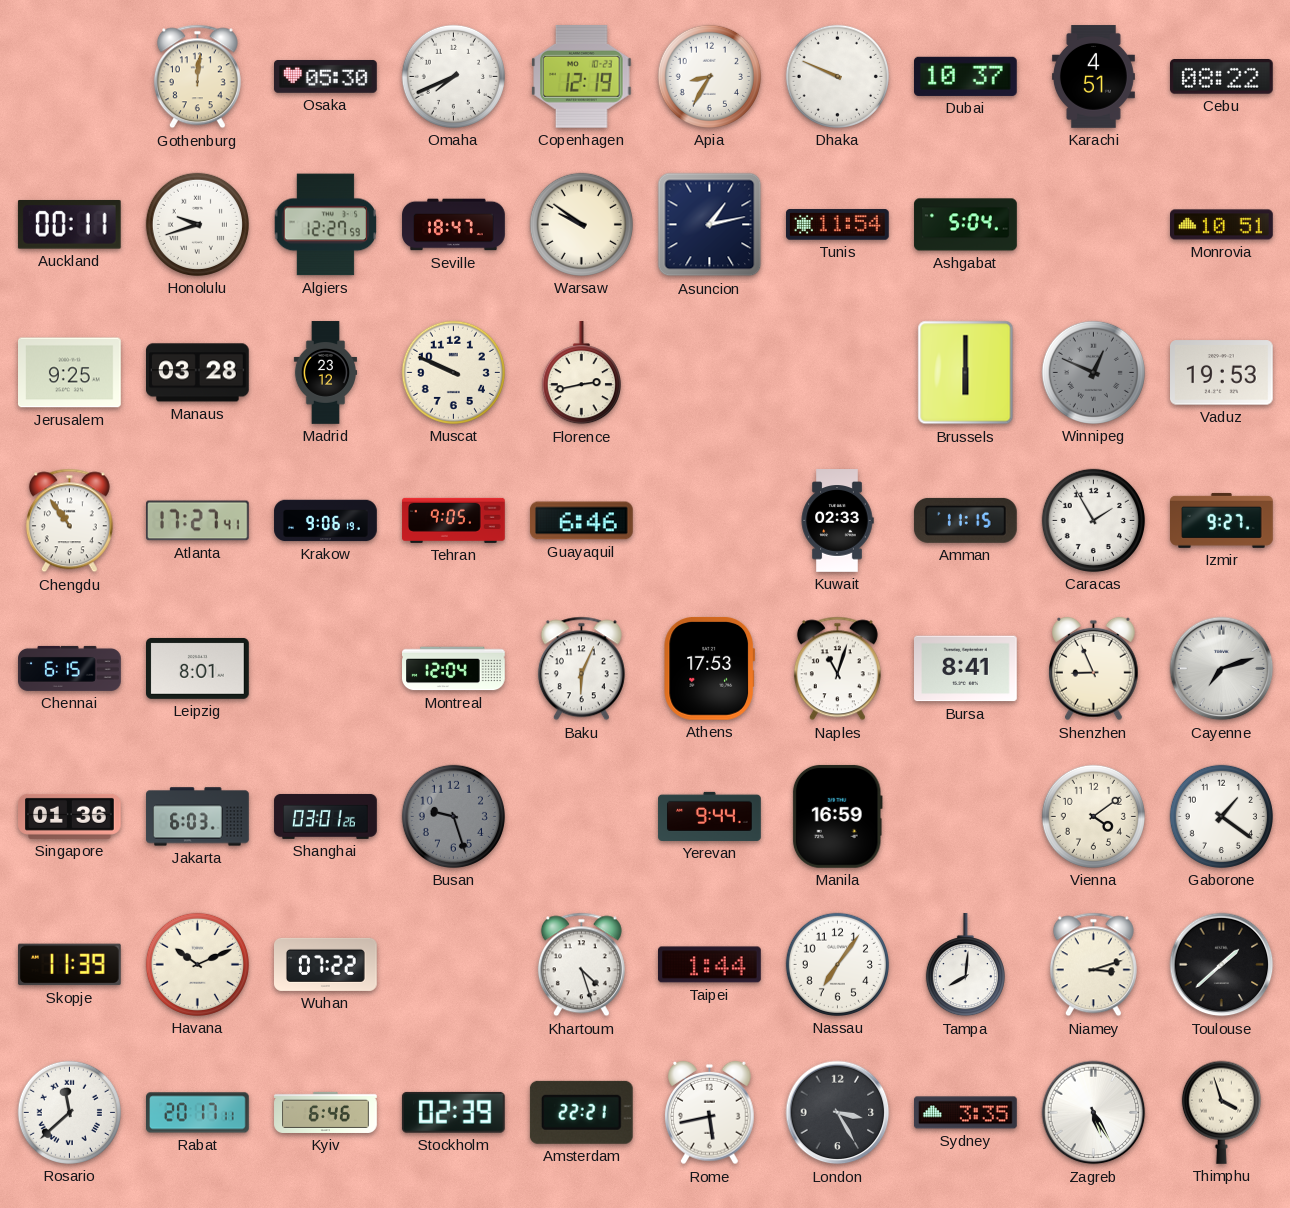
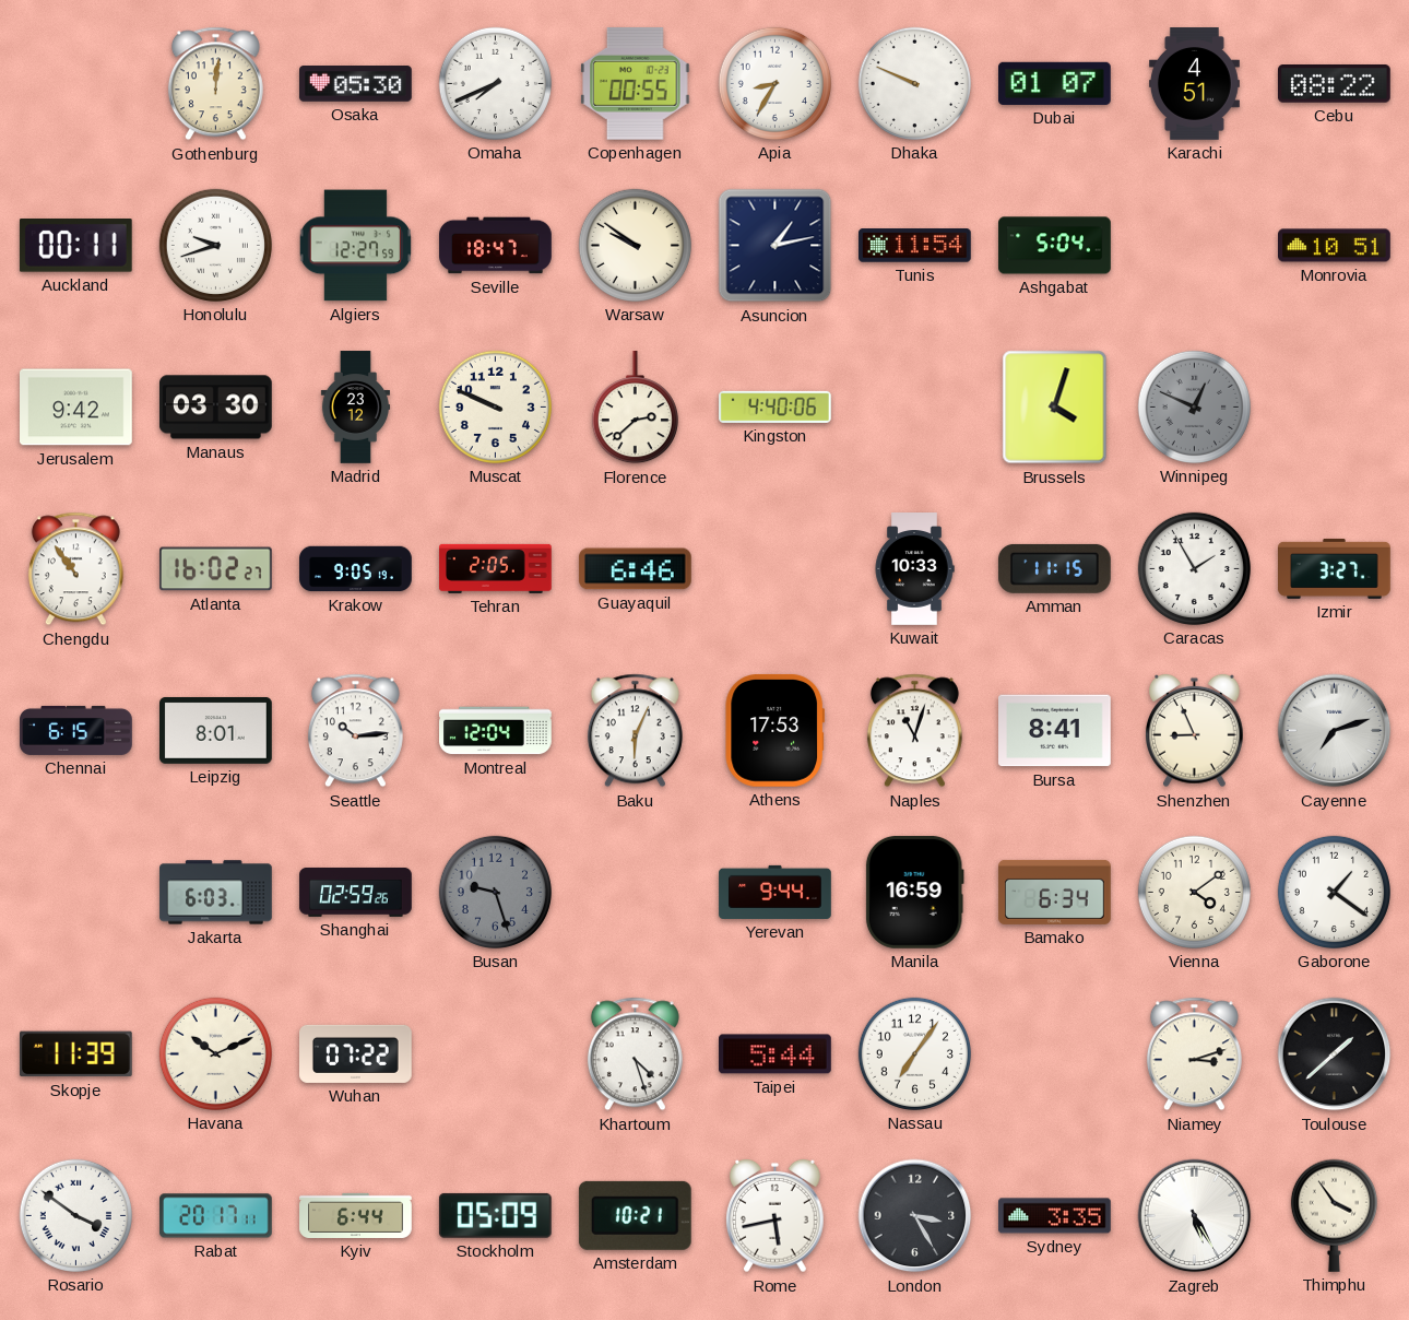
Copenhagen: 12:19 -> 00:55
Dubai: 10:37 -> 01:07
Jerusalem: 9:25 -> 9:42
Manaus: 03:28 -> 03:30
Florence: 2:43 -> 2:38
Kingston: none -> 4:40
Brussels: 6:00 -> 4:03
Vaduz: 19:53 -> none
Atlanta: 17:27 -> 16:02
Krakow: 9:06 -> 9:05
Tehran: 9:05 -> 2:05
Kuwait: 02:33 -> 10:33
Izmir: 9:27 -> 3:27
Seattle: none -> 10:14
Singapore: 01:36 -> none
Shanghai: 03:01 -> 02:59
Bamako: none -> 6:34
Taipei: 1:44 -> 5:44
Tampa: 8:01 -> none
Rosario: 11:38 -> 3:51
Kyiv: 6:46 -> 6:44
Stockholm: 02:39 -> 05:09
Amsterdam: 22:21 -> 10:21
Thimphu: 3:57 -> 3:54
